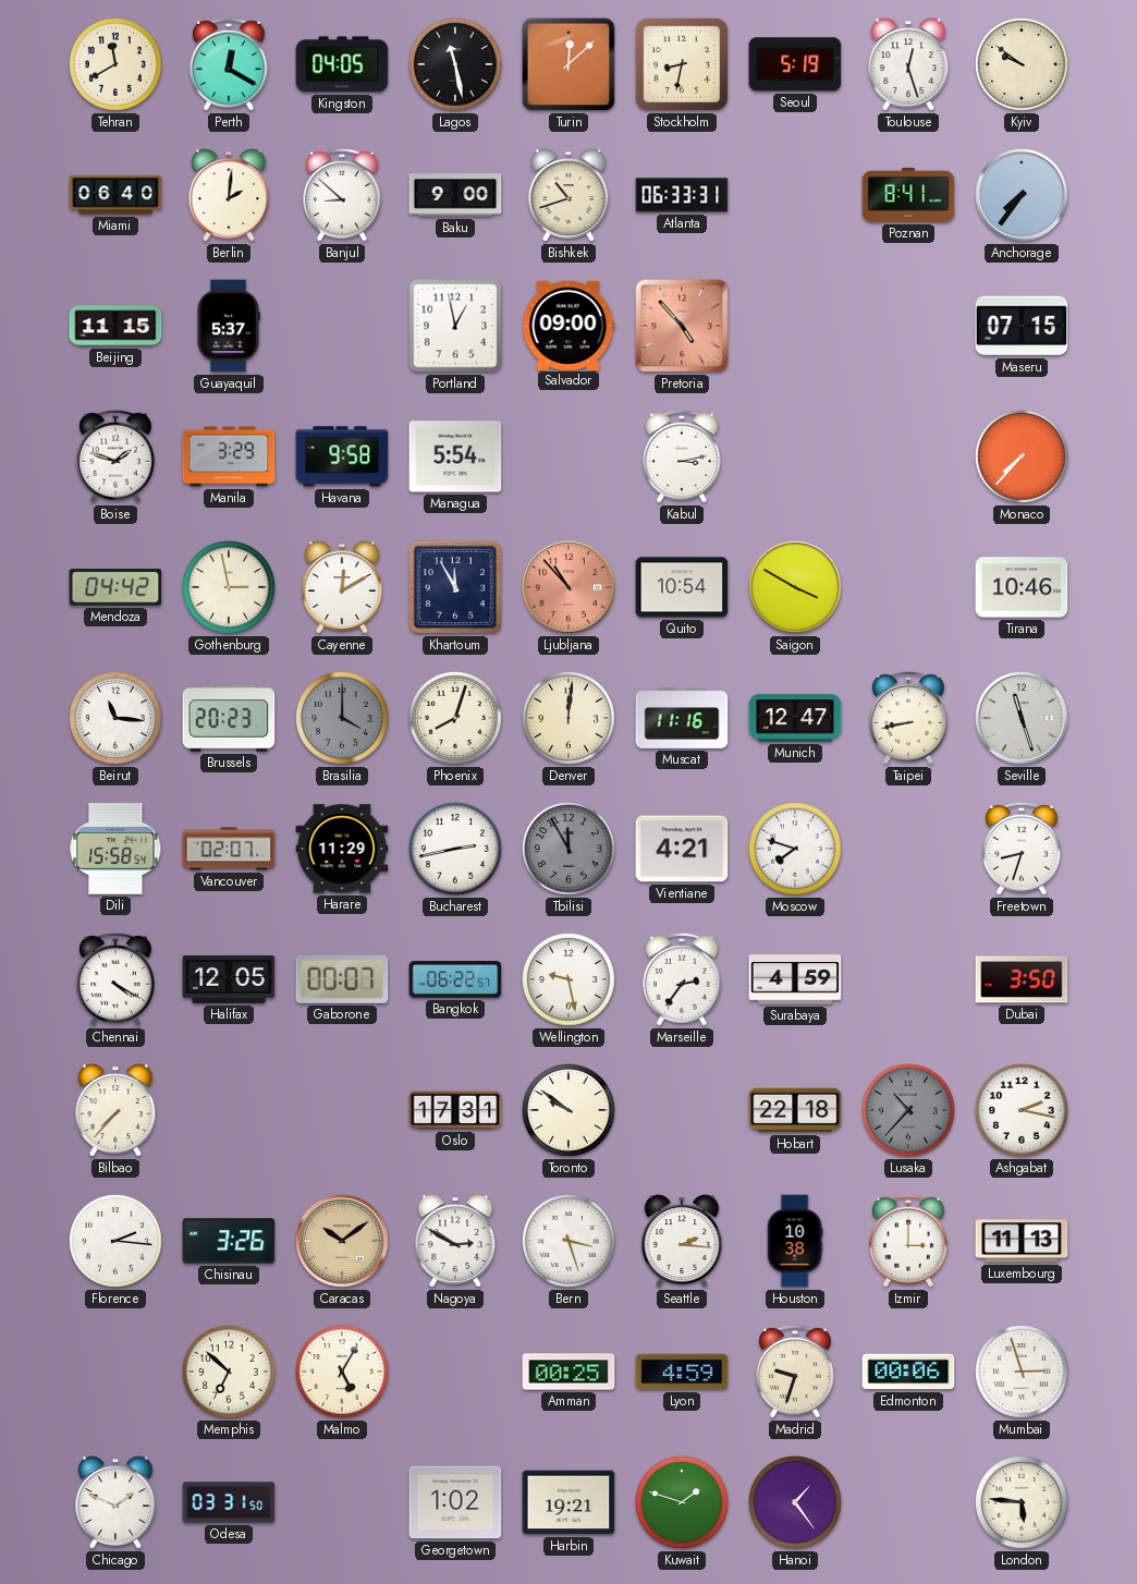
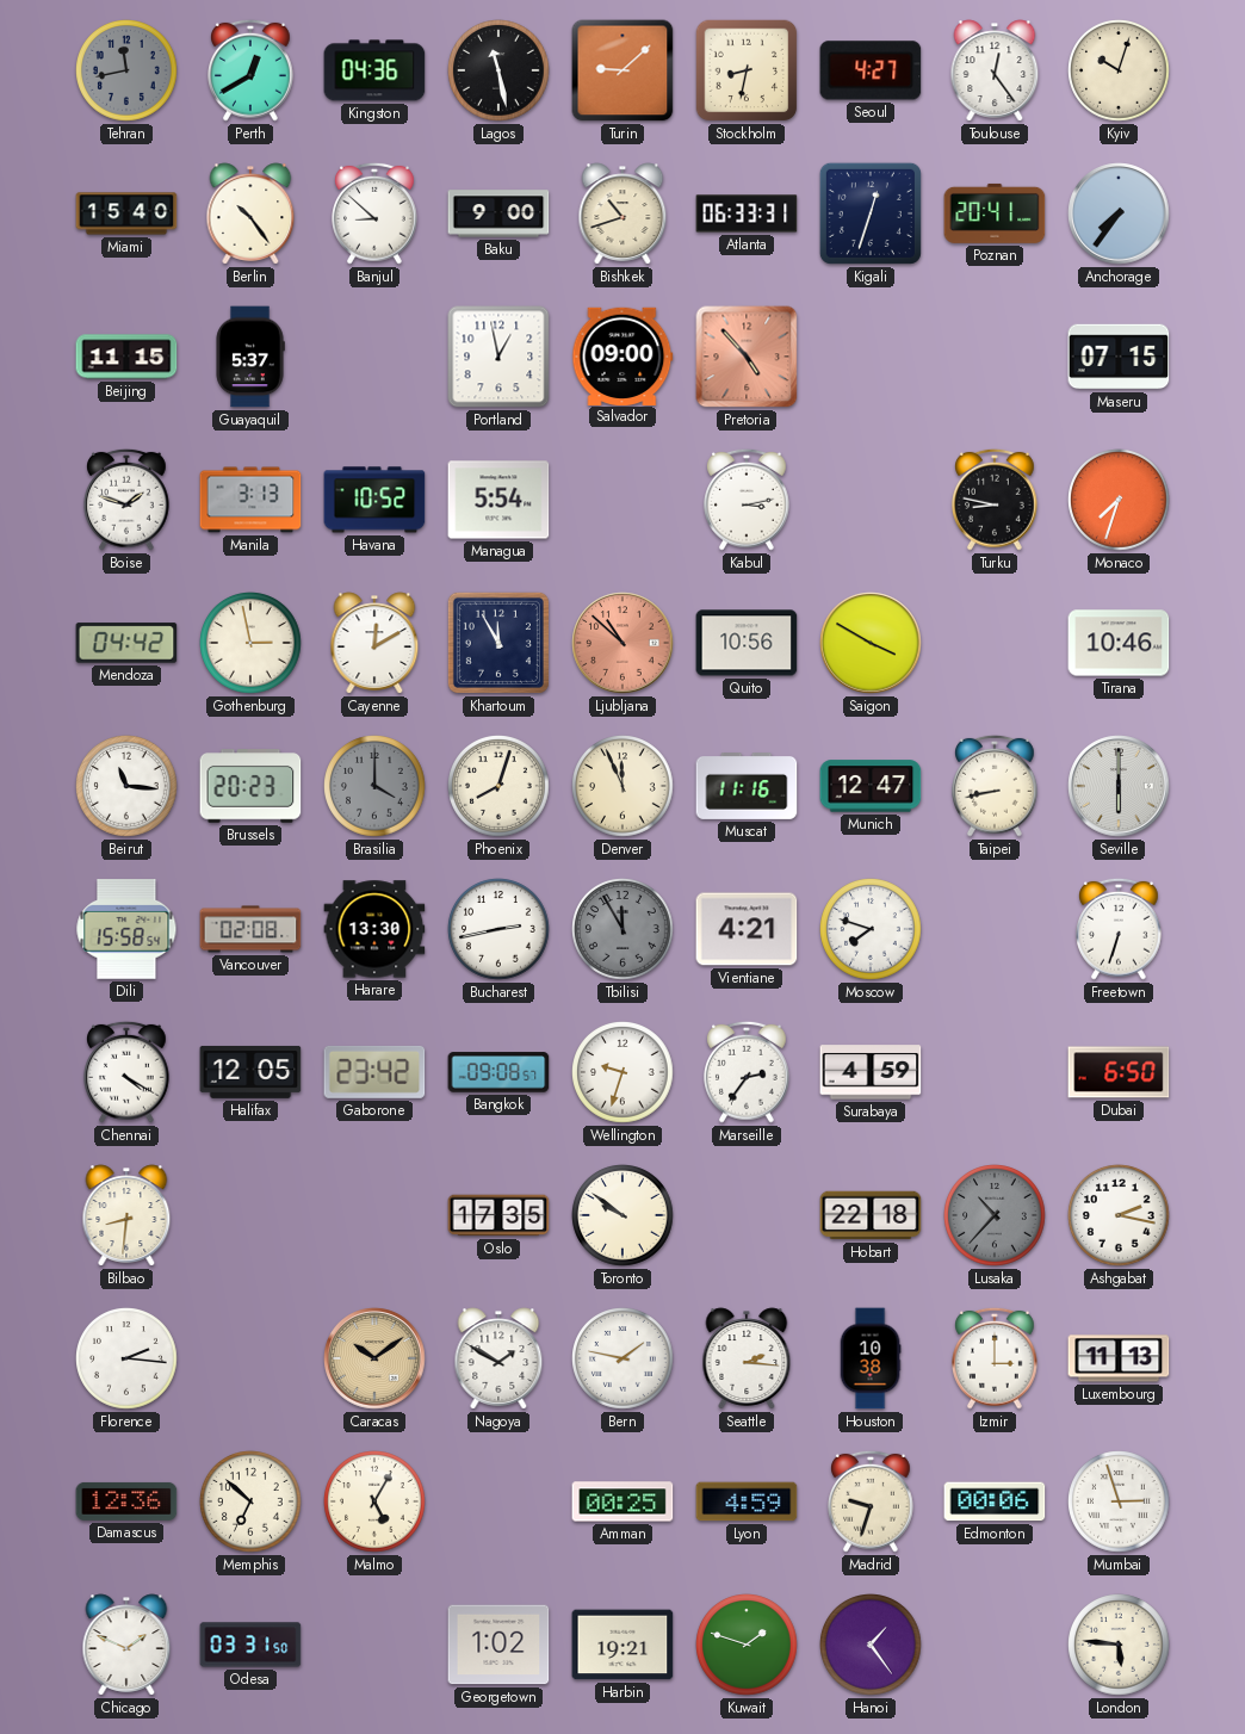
Tehran: 11:40 -> 11:43
Tehran dial: cream -> grey
Perth: 12:20 -> 12:40
Kingston: 04:05 -> 04:36
Turin: 12:08 -> 9:08
Seoul: 5:19 -> 4:27
Toulouse: 12:27 -> 12:24
Kyiv: 9:51 -> 10:03
Miami: 06:40 -> 15:40
Berlin: 2:01 -> 10:24
Kigali: none -> 12:33
Poznan: 8:41 -> 20:41
Manila: 3:29 -> 3:13
Havana: 9:58 -> 10:52
Turku: none -> 8:47
Monaco: 7:37 -> 7:33
Ljubljana: 10:53 -> 10:52
Quito: 10:54 -> 10:56
Denver: 12:01 -> 11:56
Seville: 11:27 -> 6:00
Vancouver: 02:07 -> 02:08
Harare: 11:29 -> 13:30
Freetown: 8:33 -> 6:33
Gaborone: 00:07 -> 23:42
Bangkok: 06:22 -> 09:08
Wellington: 9:28 -> 9:33
Dubai: 3:50 -> 6:50
Bilbao: 7:37 -> 8:31
Oslo: 17:31 -> 17:35
Chisinau: 3:26 -> none
Nagoya: 2:50 -> 1:50
Bern: 3:27 -> 1:47
Damascus: none -> 12:36
